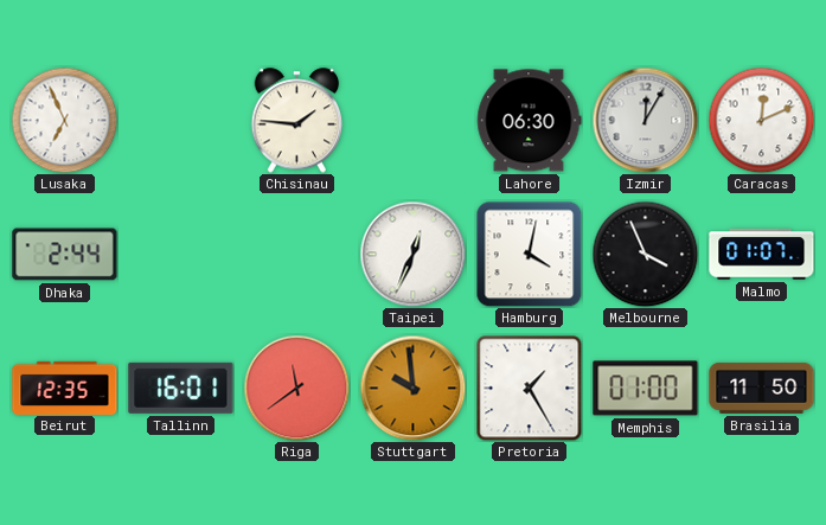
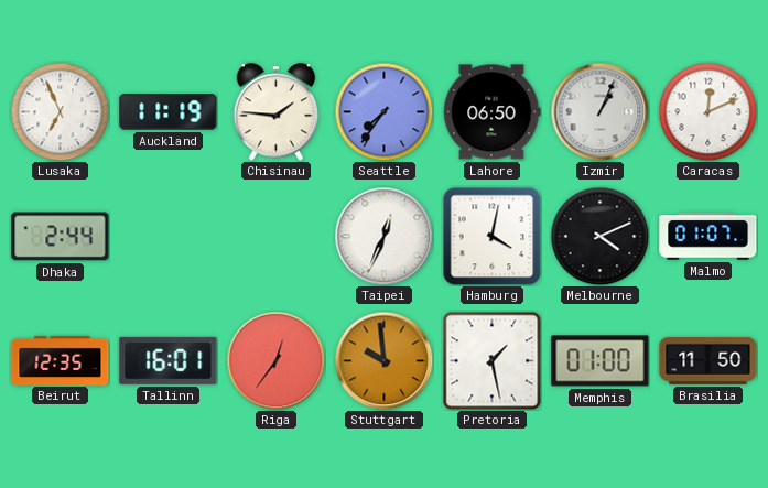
Auckland: none -> 11:19
Seattle: none -> 7:36
Lahore: 06:30 -> 06:50
Izmir: 12:05 -> 1:04
Melbourne: 3:56 -> 4:11
Riga: 11:39 -> 12:36
Pretoria: 1:25 -> 1:28
